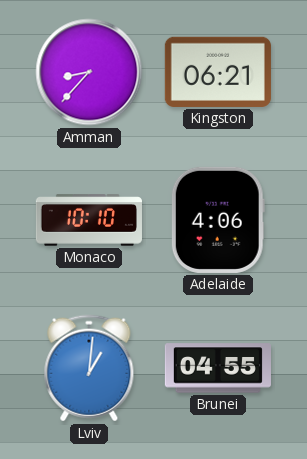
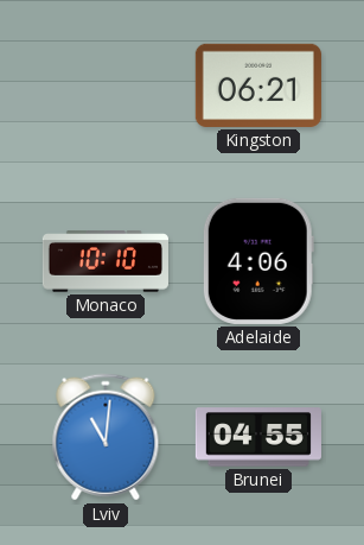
Amman: 8:37 -> none
Lviv: 1:01 -> 11:01
